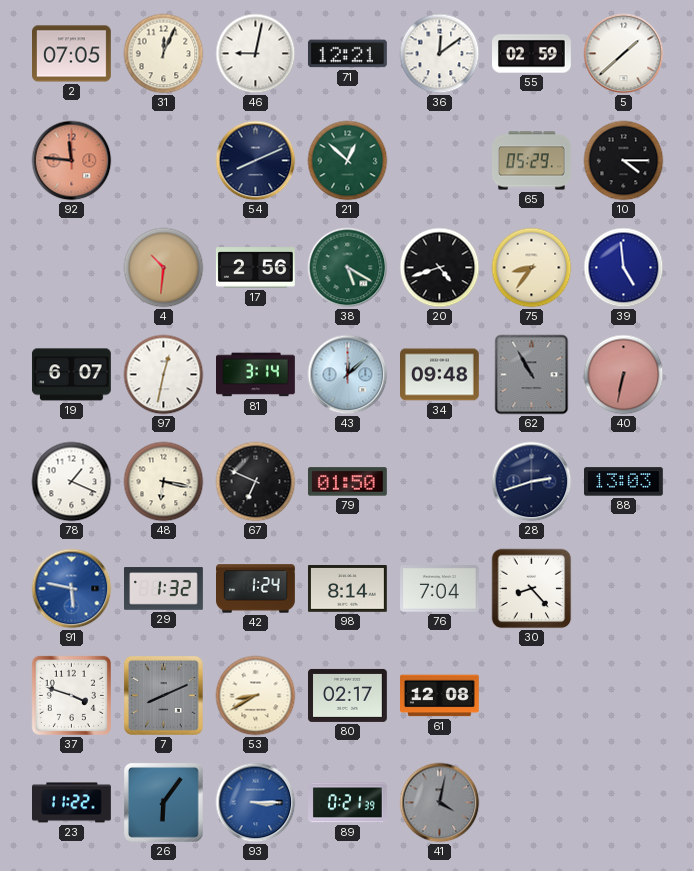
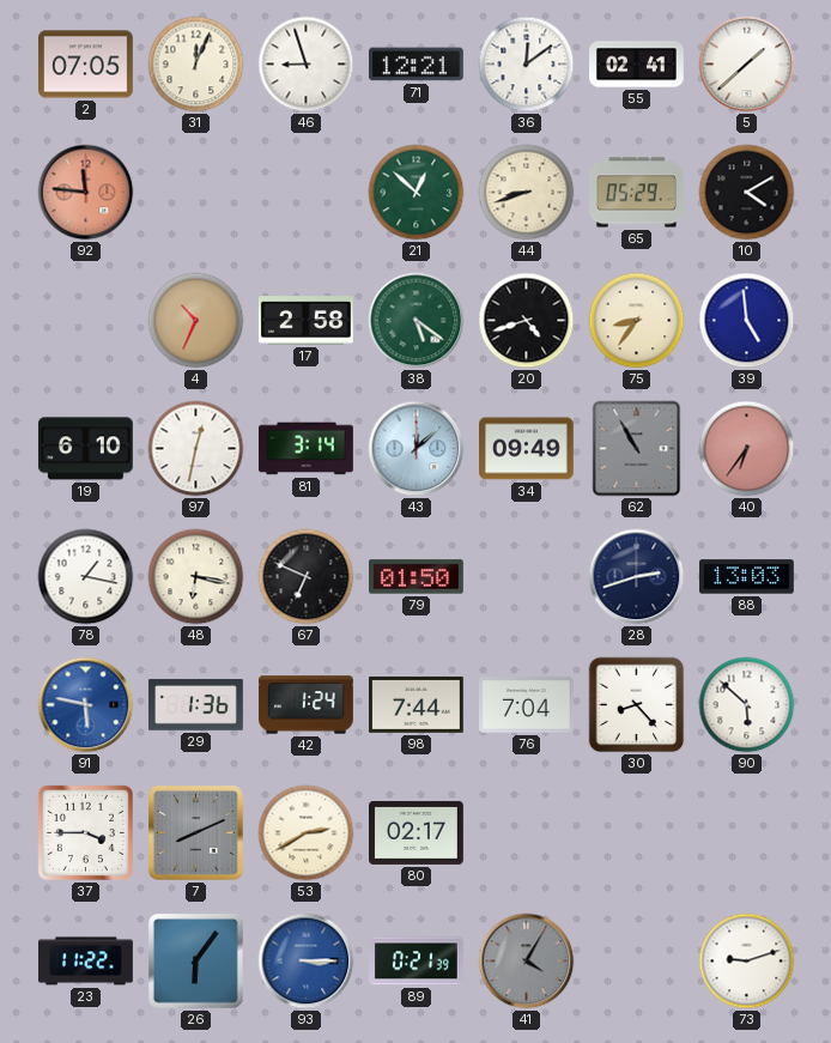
46: 9:02 -> 8:57
55: 02:59 -> 02:41
54: 8:11 -> none
44: none -> 8:42
10: 4:15 -> 4:10
4: 10:31 -> 10:34
17: 2:56 -> 2:58
38: 5:20 -> 5:21
19: 6:07 -> 6:10
34: 09:48 -> 09:49
40: 6:32 -> 6:36
78: 1:19 -> 1:17
29: 1:32 -> 1:36
98: 8:14 -> 7:44
90: none -> 5:52
37: 3:48 -> 3:45
53: 8:40 -> 2:40
61: 12:08 -> none
41: 4:02 -> 4:05
73: none -> 9:12
